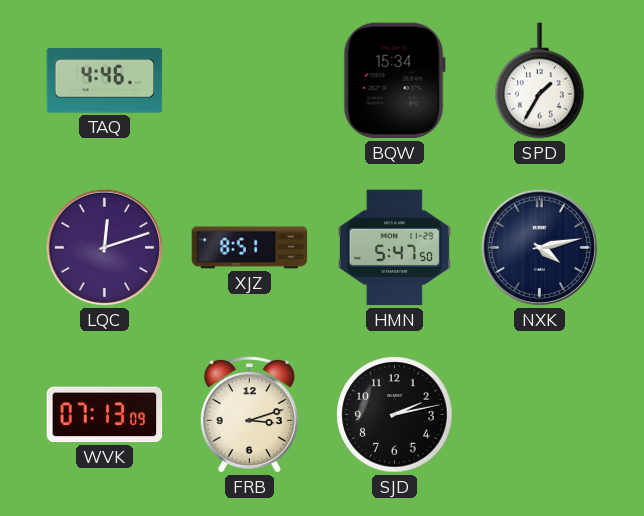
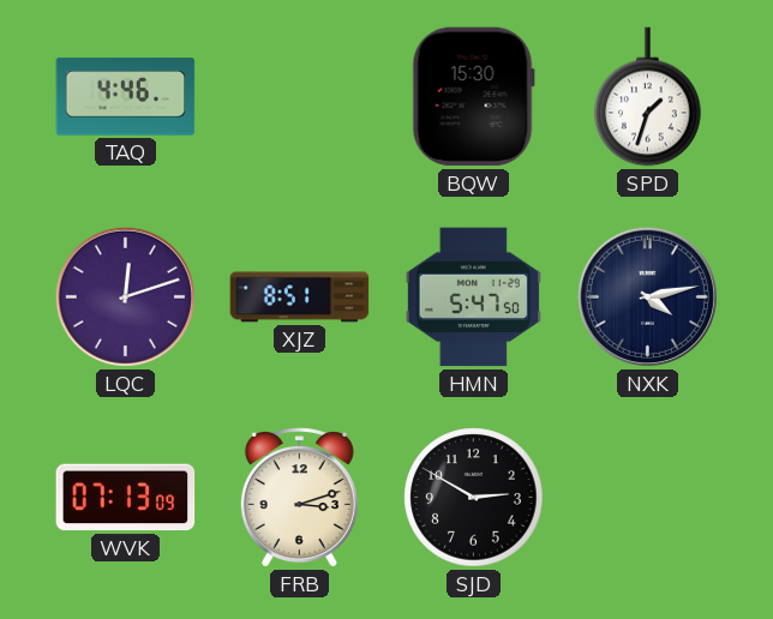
BQW: 15:34 -> 15:30
SPD: 1:35 -> 1:33
SJD: 2:13 -> 2:50
